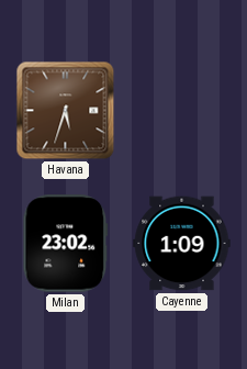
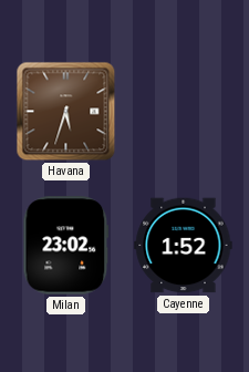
Cayenne: 1:09 -> 1:52
